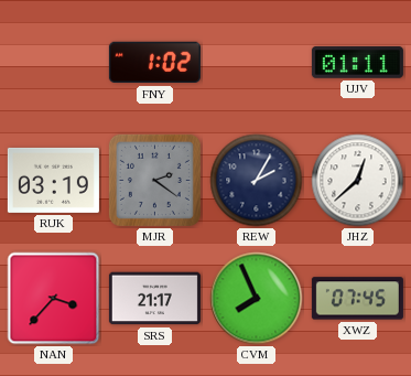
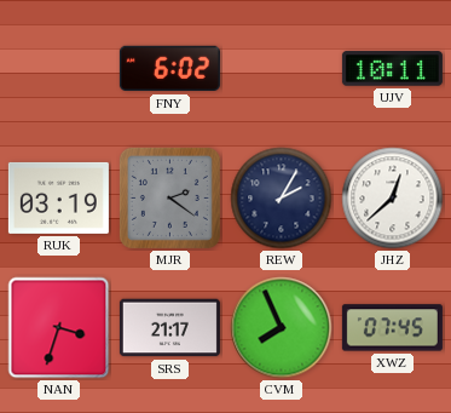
FNY: 1:02 -> 6:02
UJV: 01:11 -> 10:11
NAN: 3:37 -> 3:33
